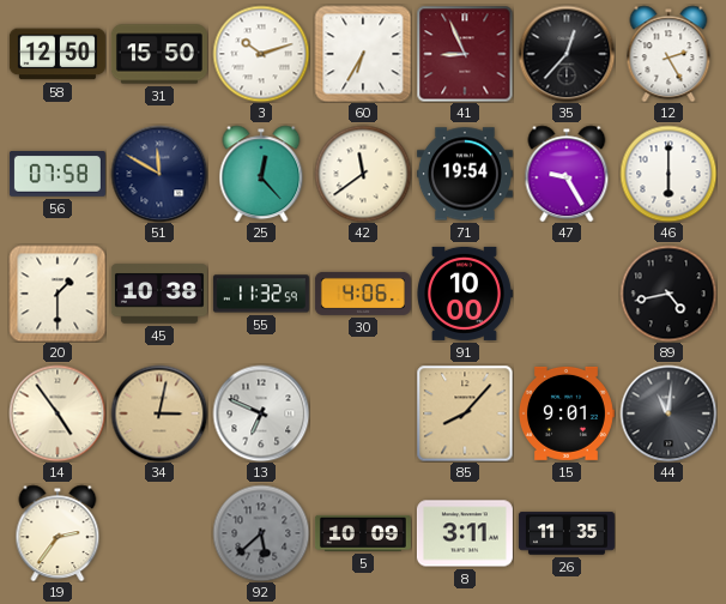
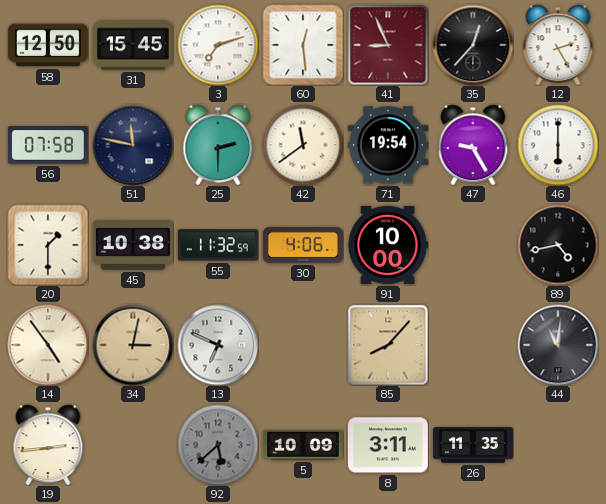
31: 15:50 -> 15:45
3: 10:12 -> 7:12
60: 6:35 -> 12:29
51: 11:50 -> 11:47
25: 12:23 -> 2:30
15: 9:01 -> none
19: 2:36 -> 2:44
